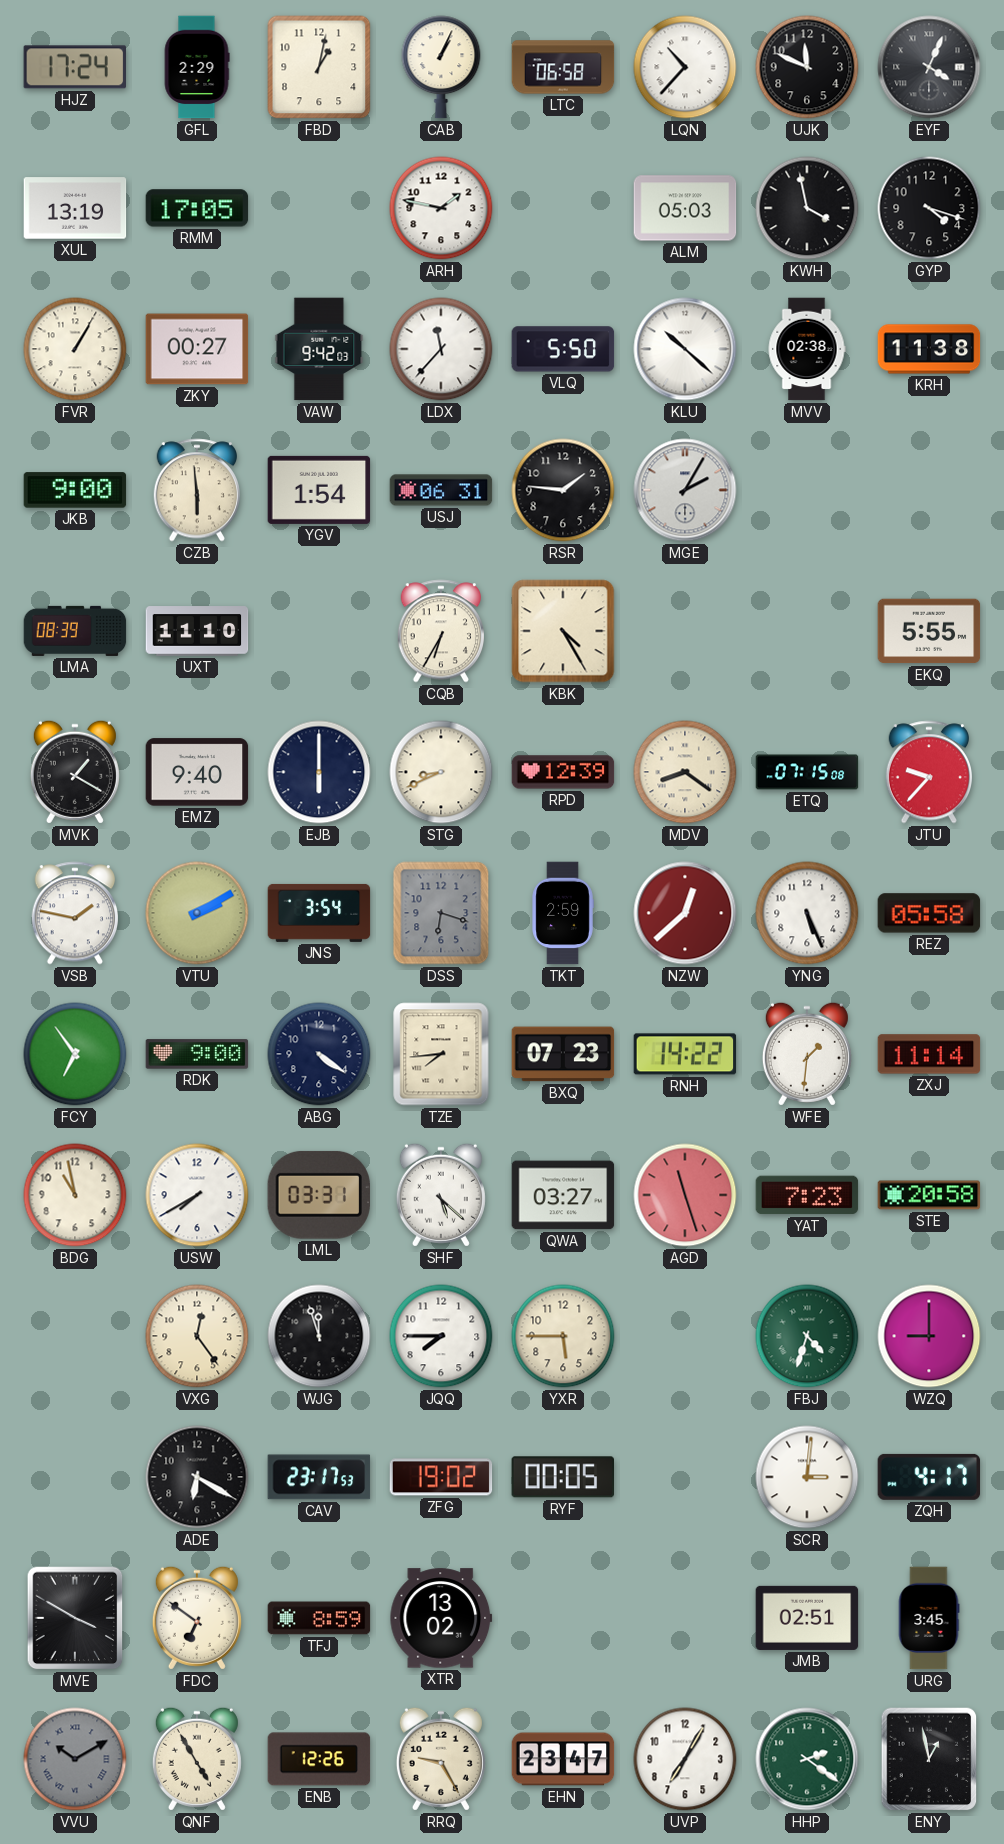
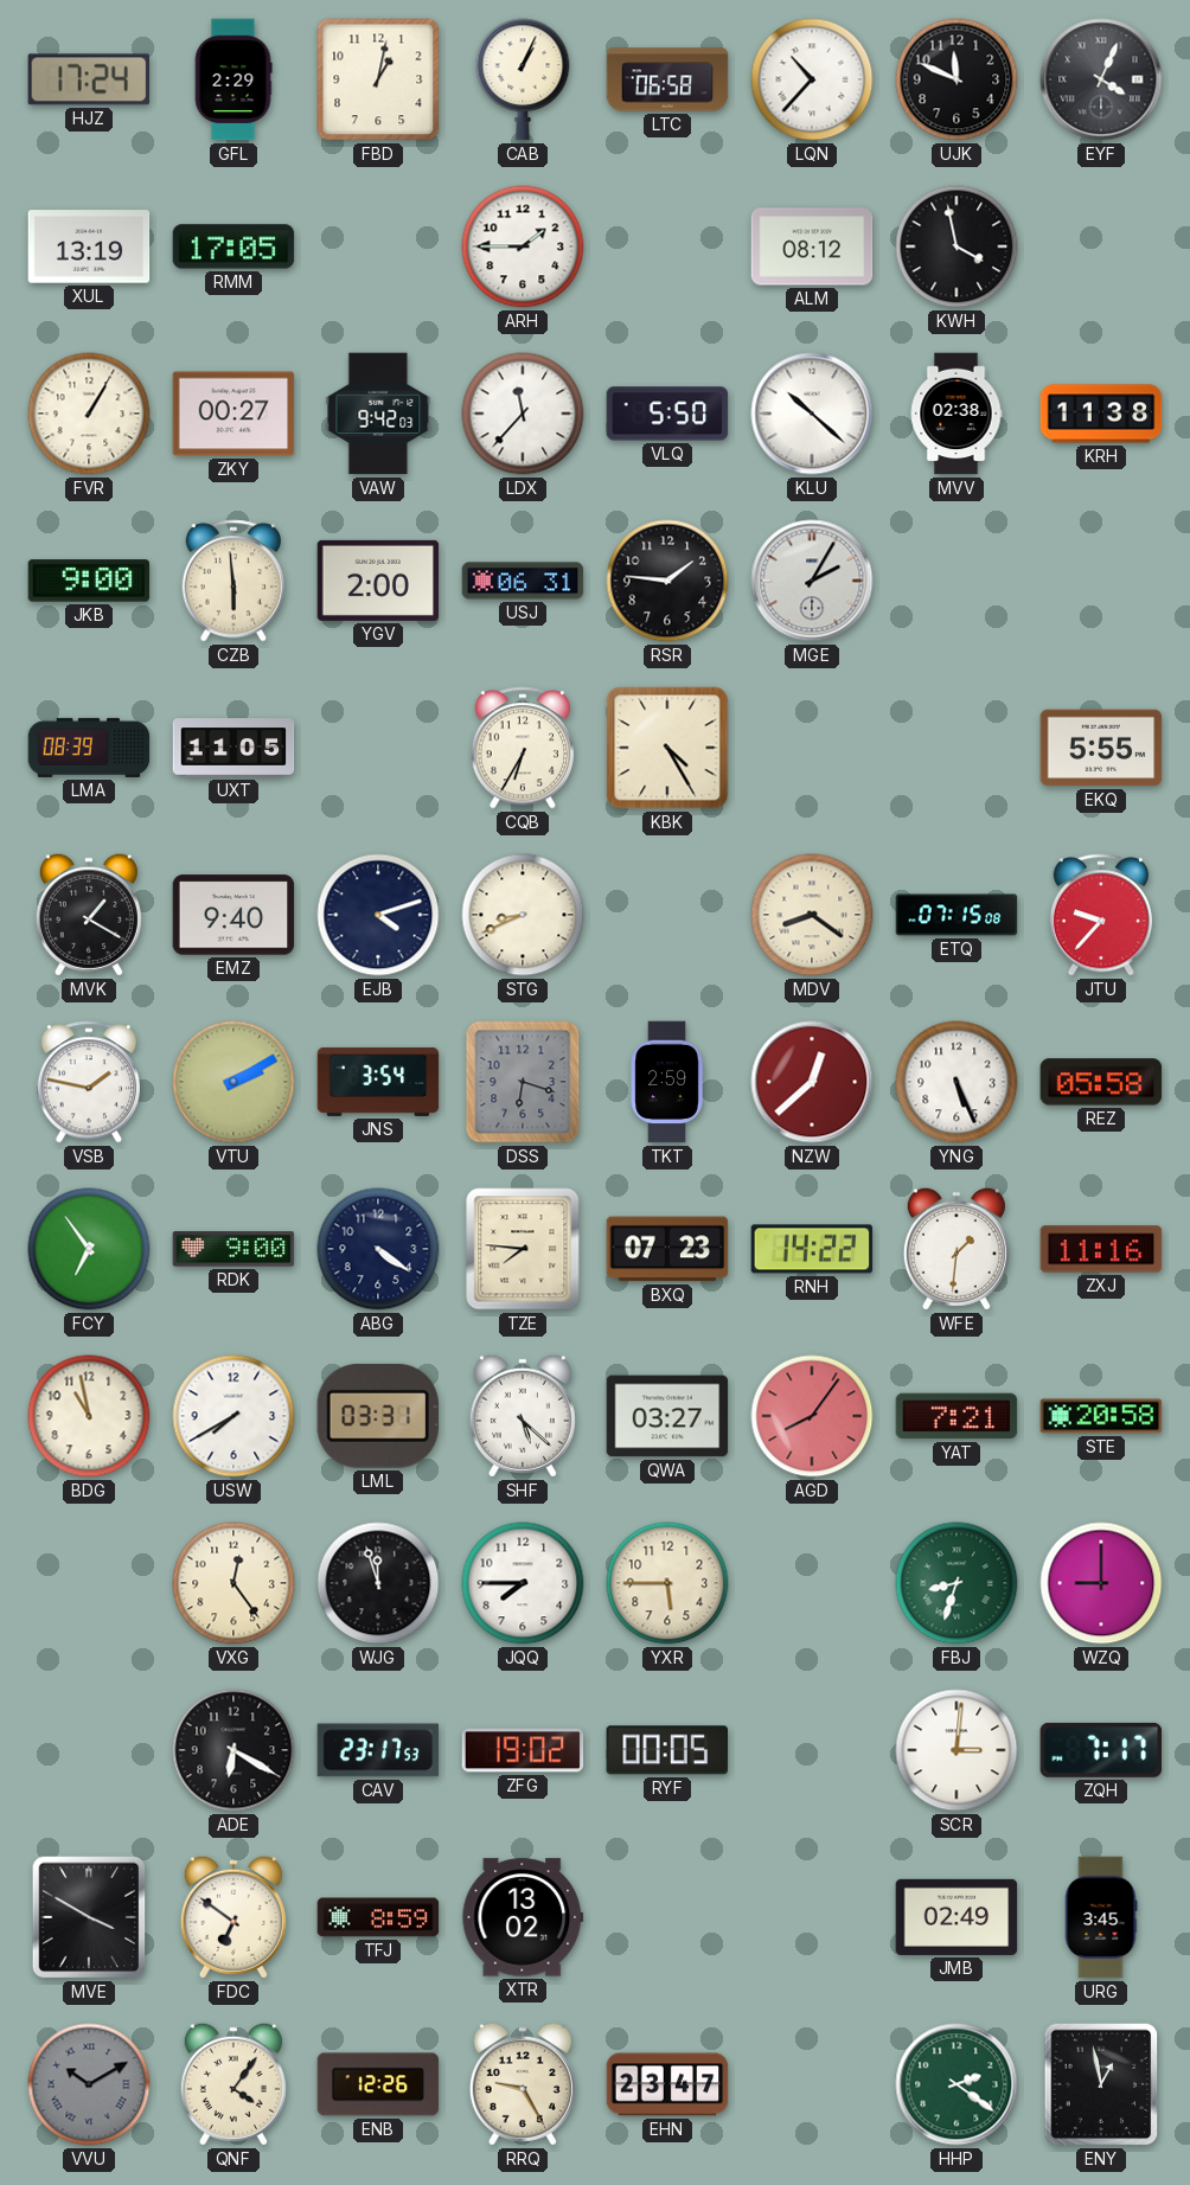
ARH: 1:47 -> 1:45
ALM: 05:03 -> 08:12
GYP: 4:18 -> none
YGV: 1:54 -> 2:00
UXT: 11:10 -> 11:05
EJB: 6:00 -> 4:12
RPD: 12:39 -> none
TZE: 7:44 -> 7:46
ZXJ: 11:14 -> 11:16
AGD: 11:27 -> 8:06
YAT: 7:23 -> 7:21
FBJ: 4:33 -> 8:33
ZQH: 4:17 -> 7:17
JMB: 02:51 -> 02:49
QNF: 4:55 -> 4:06
UVP: 7:05 -> none
